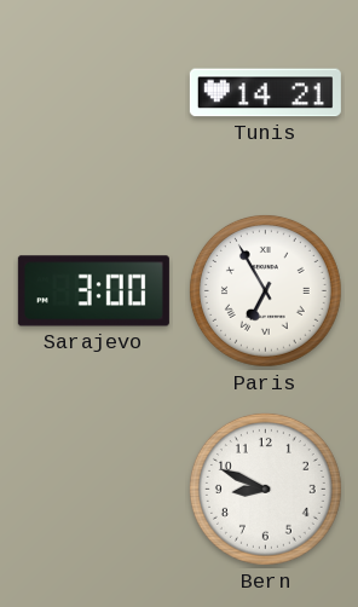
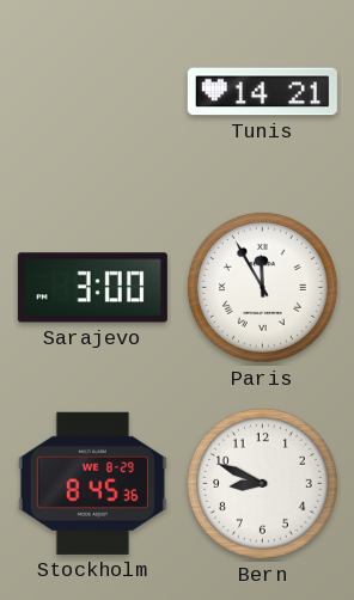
Paris: 6:55 -> 11:55
Stockholm: none -> 8:45
